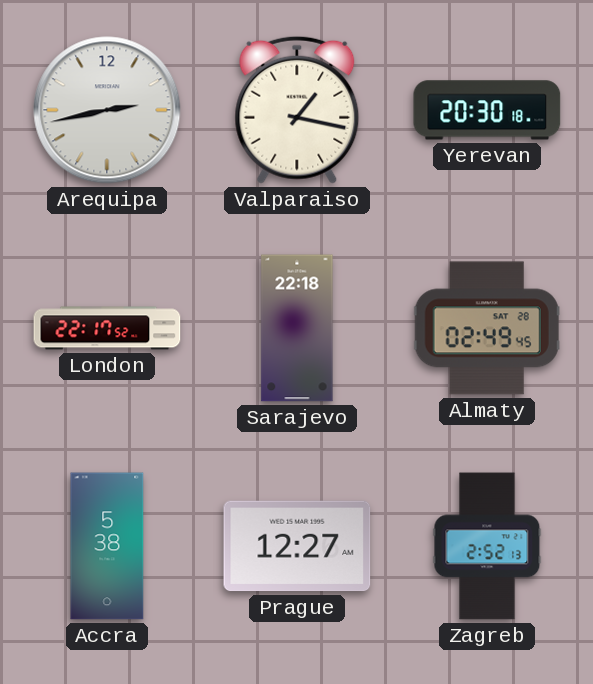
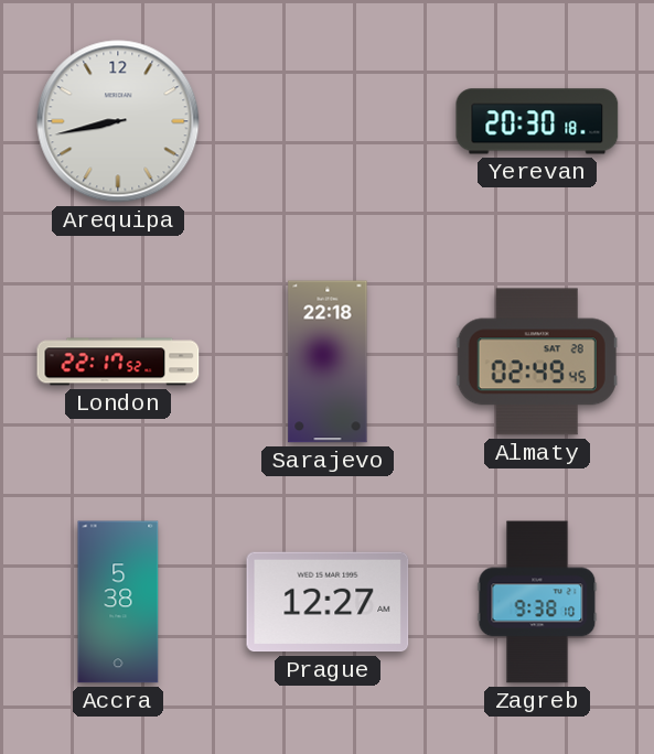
Arequipa: 2:43 -> 8:43
Valparaiso: 1:17 -> none
Zagreb: 2:52 -> 9:38
